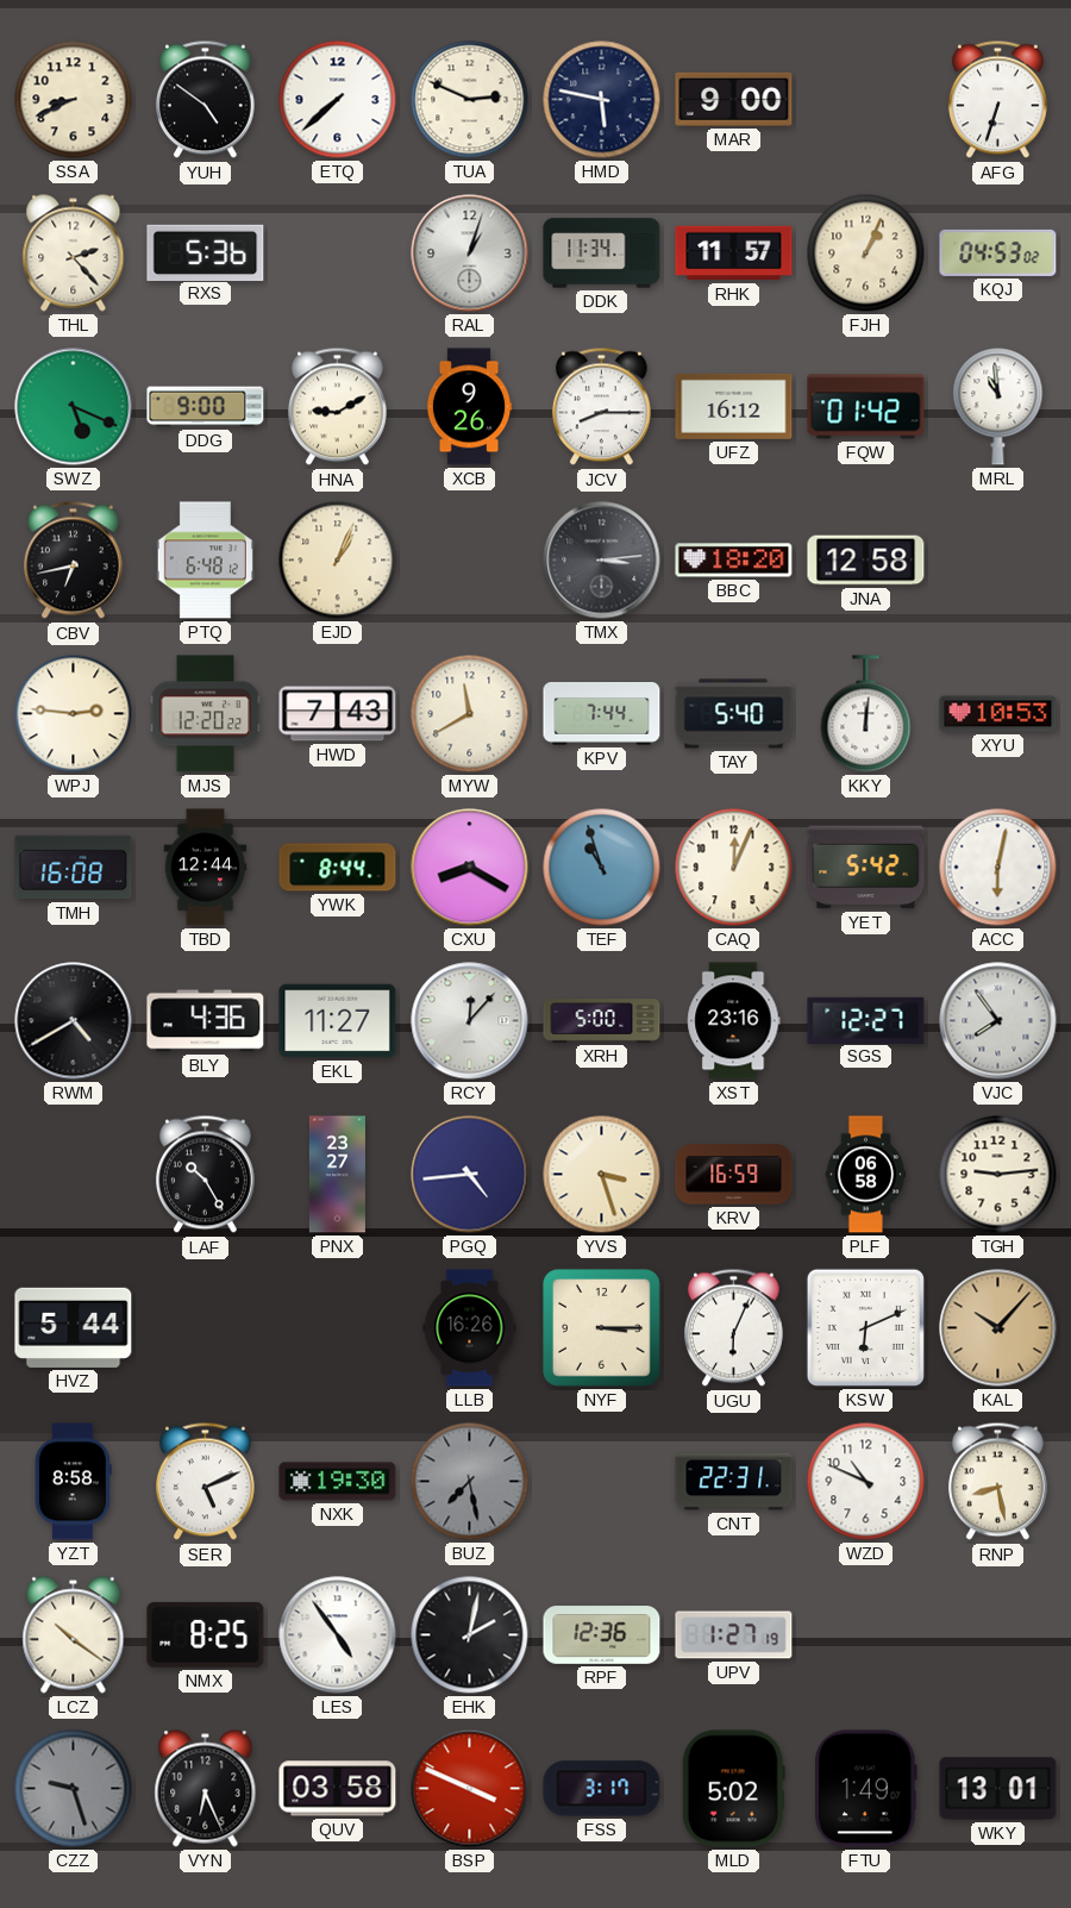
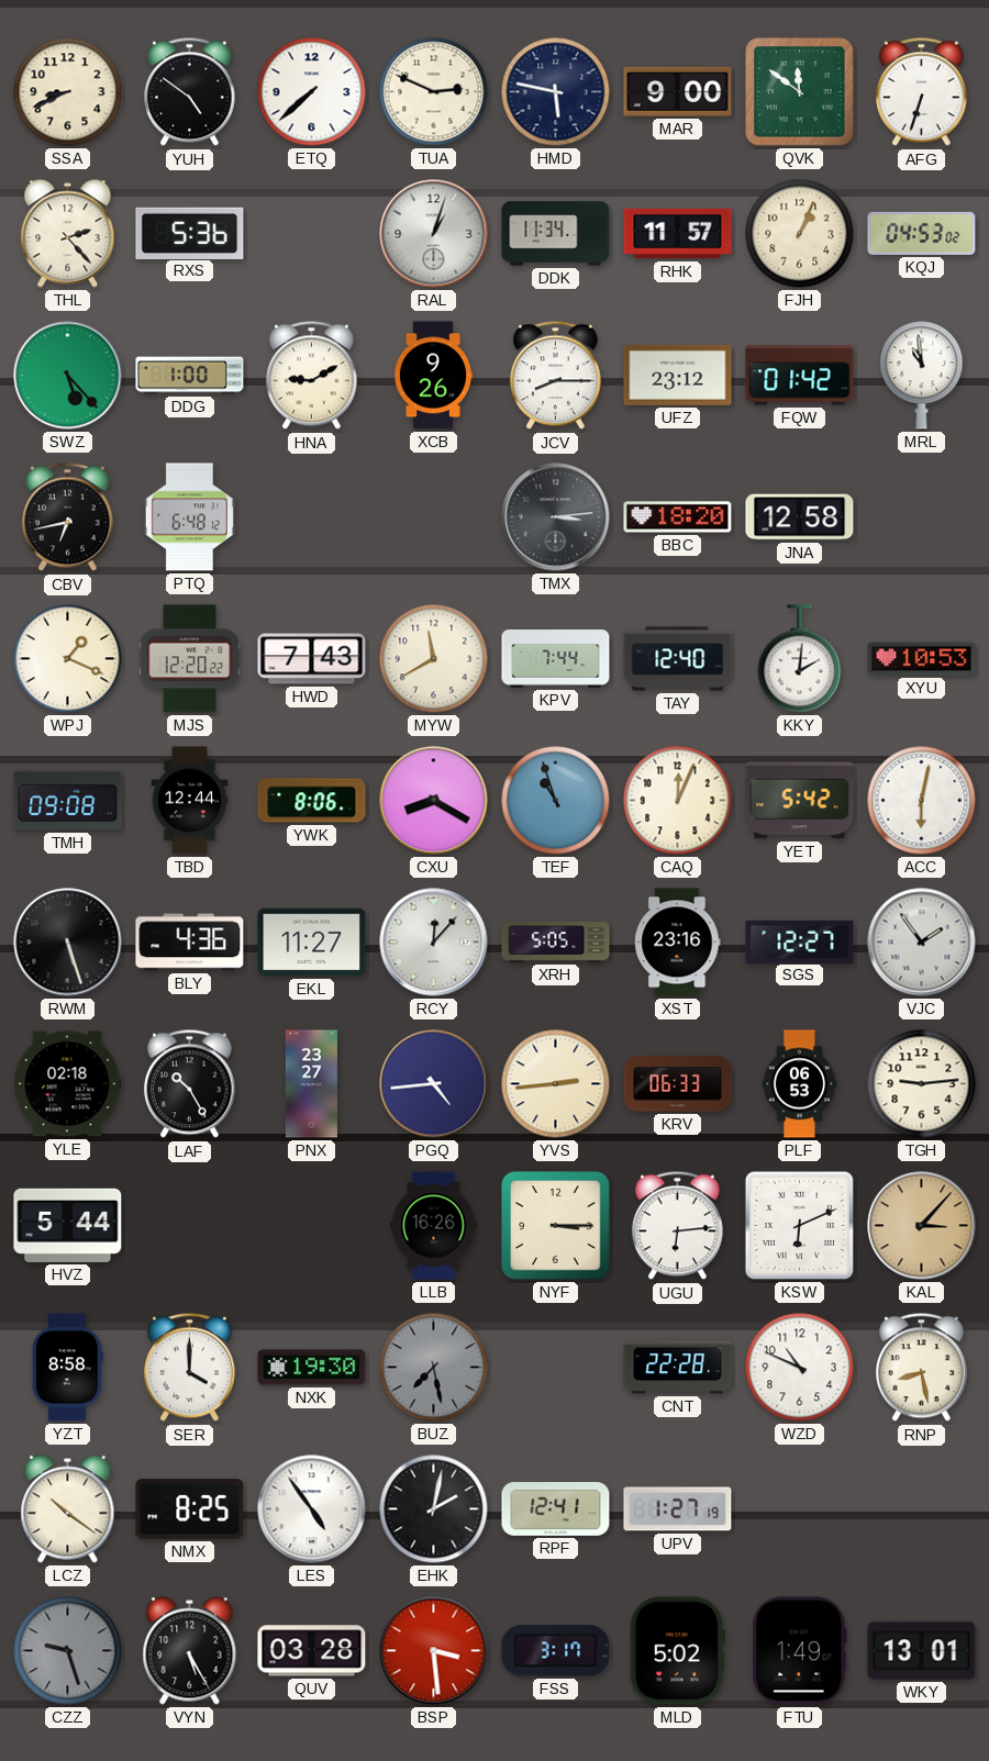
QVK: none -> 11:51
SWZ: 5:19 -> 5:23
DDG: 9:00 -> 1:00
UFZ: 16:12 -> 23:12
EJD: 1:04 -> none
WPJ: 2:46 -> 1:19
TAY: 5:40 -> 12:40
KKY: 12:01 -> 2:01
TMH: 16:08 -> 09:08
YWK: 8:44 -> 8:06
RWM: 4:40 -> 5:27
XRH: 5:00 -> 5:05
VJC: 7:54 -> 1:54
YLE: none -> 02:18
YVS: 3:27 -> 2:44
KRV: 16:59 -> 06:33
PLF: 06:58 -> 06:53
UGU: 6:04 -> 6:14
KAL: 10:07 -> 3:07
SER: 5:11 -> 4:00
CNT: 22:31 -> 22:28
RPF: 12:36 -> 12:41
VYN: 6:26 -> 5:25
QUV: 03:58 -> 03:28
BSP: 3:49 -> 3:29
